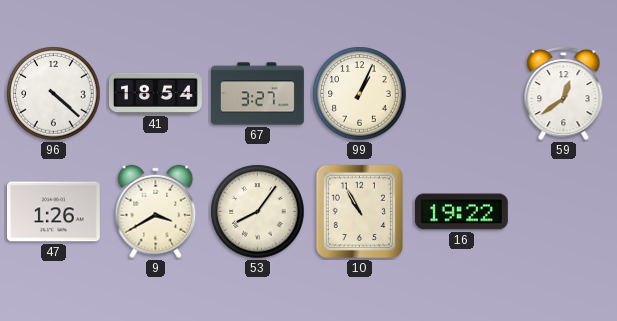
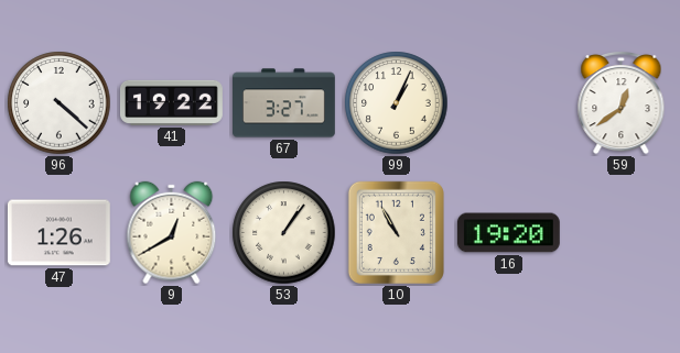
41: 18:54 -> 19:22
9: 3:40 -> 12:40
53: 8:06 -> 1:06
16: 19:22 -> 19:20
